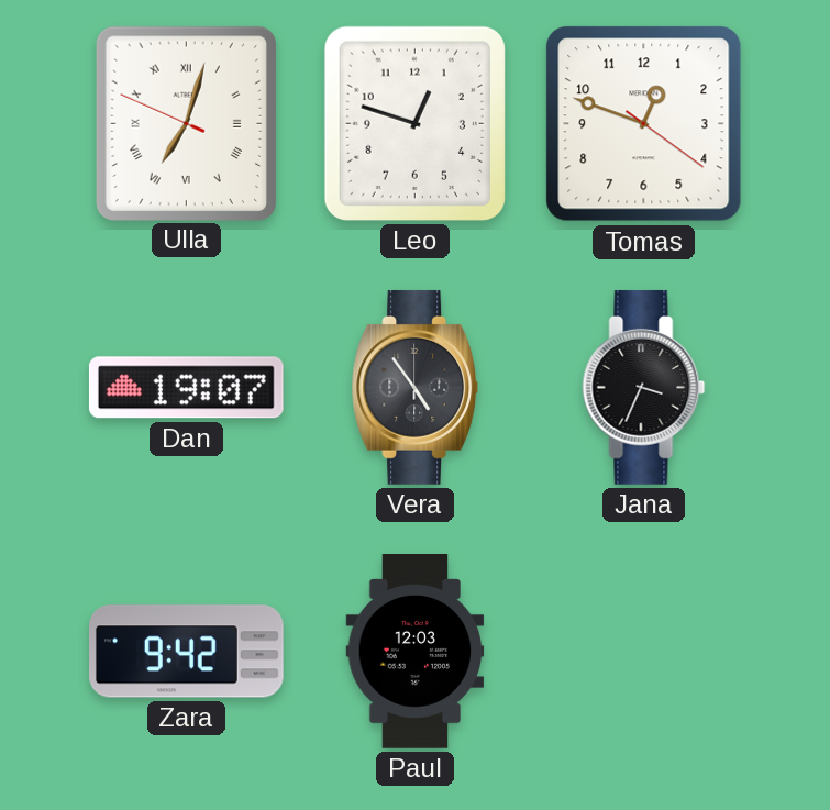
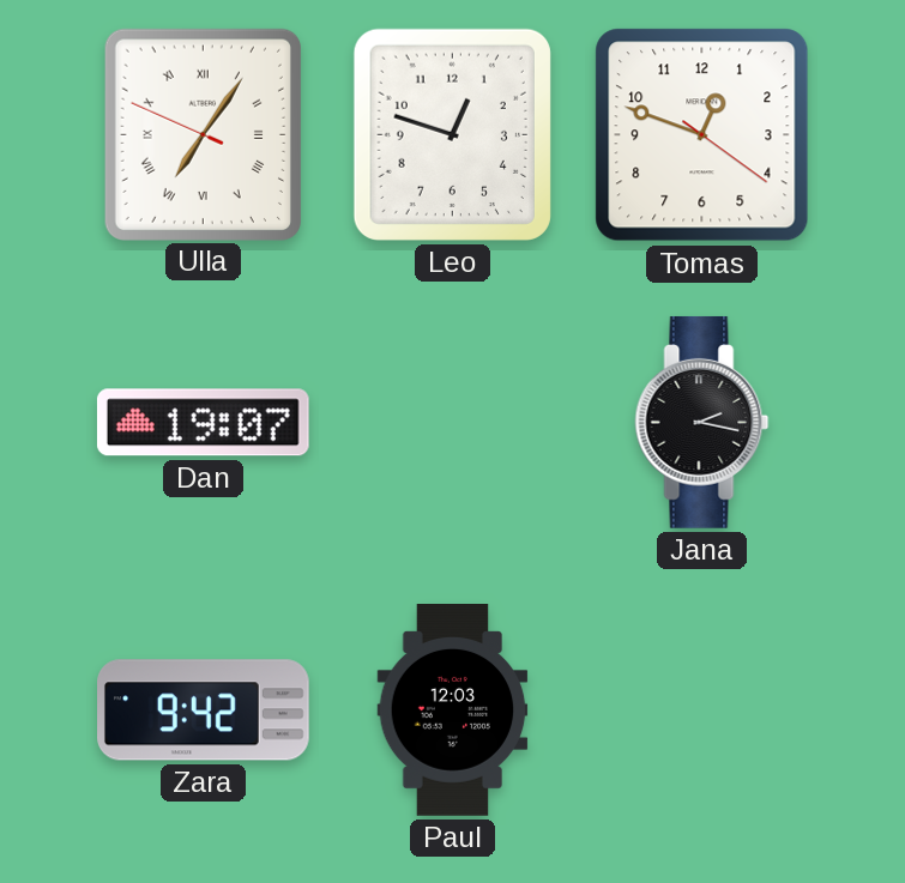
Ulla: 7:02 -> 7:05
Vera: 4:54 -> none
Jana: 3:34 -> 2:17
